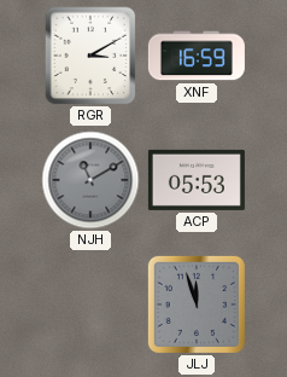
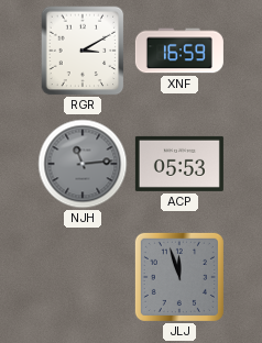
NJH: 11:10 -> 11:14
